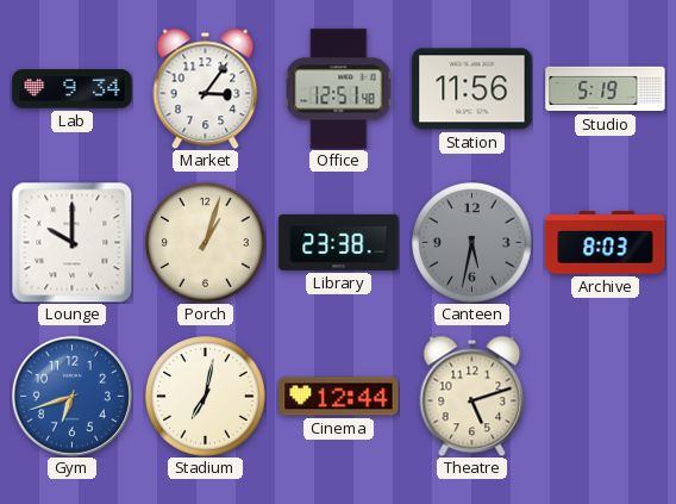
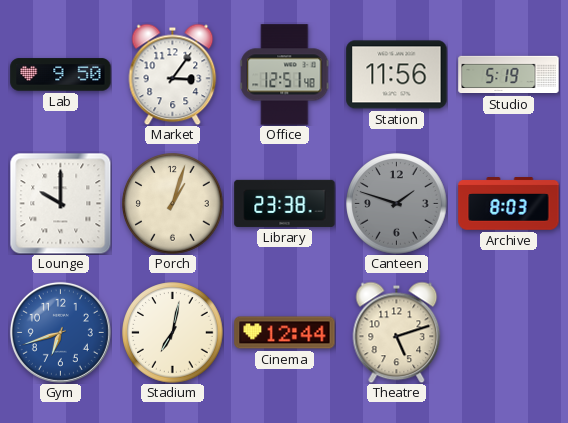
Lab: 9:34 -> 9:50
Canteen: 5:32 -> 1:48
